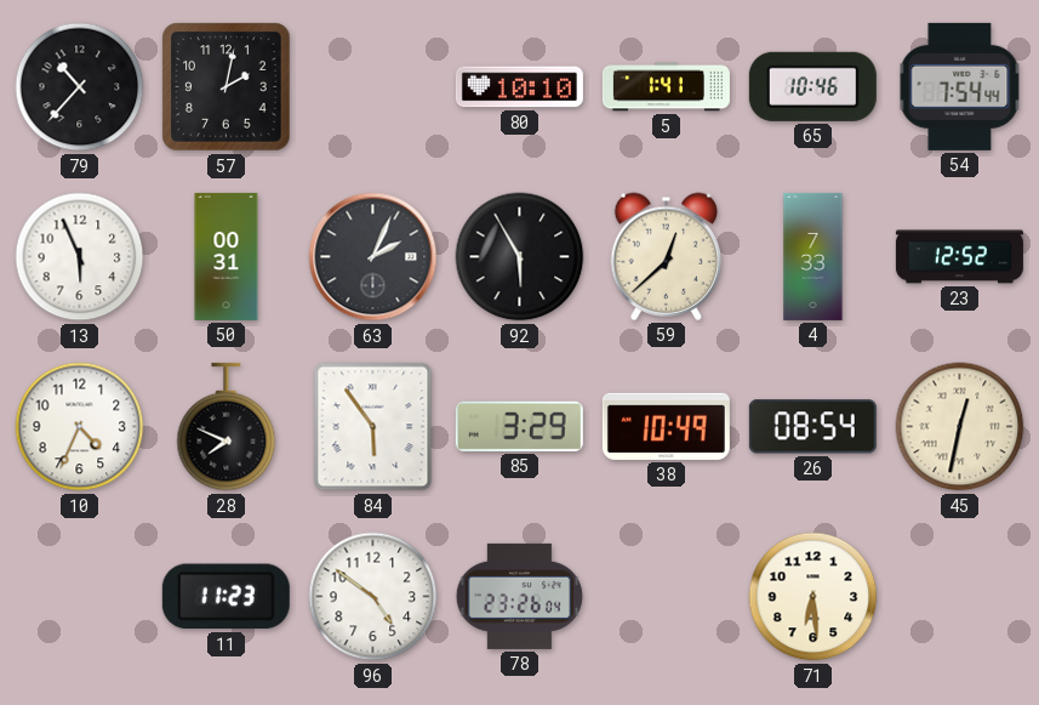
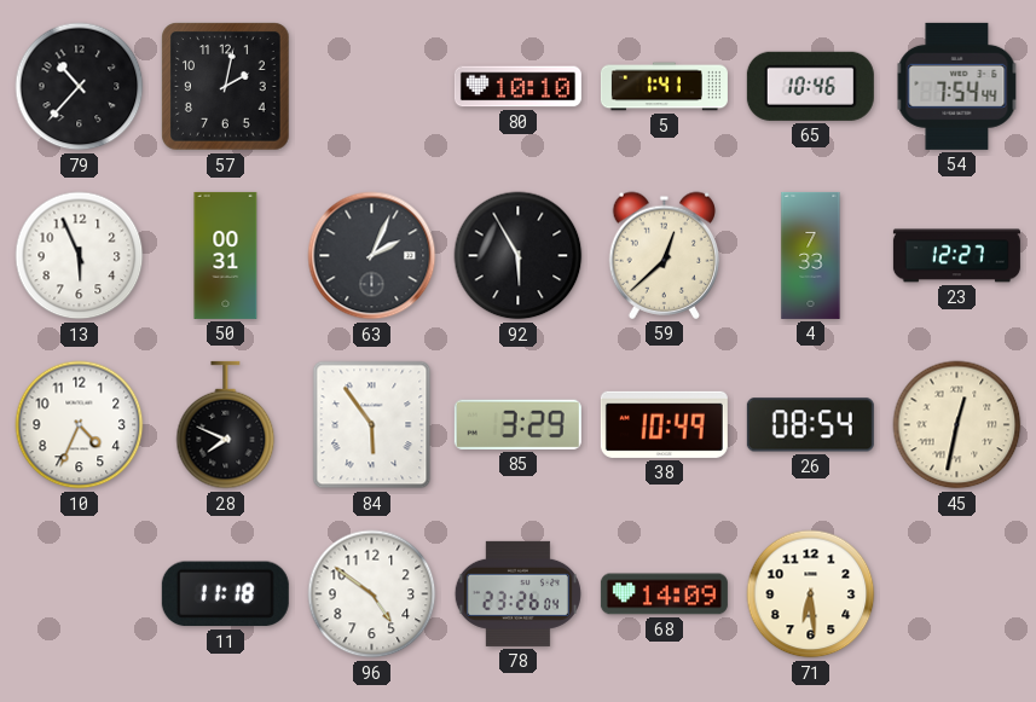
23: 12:52 -> 12:27
11: 11:23 -> 11:18
68: none -> 14:09
